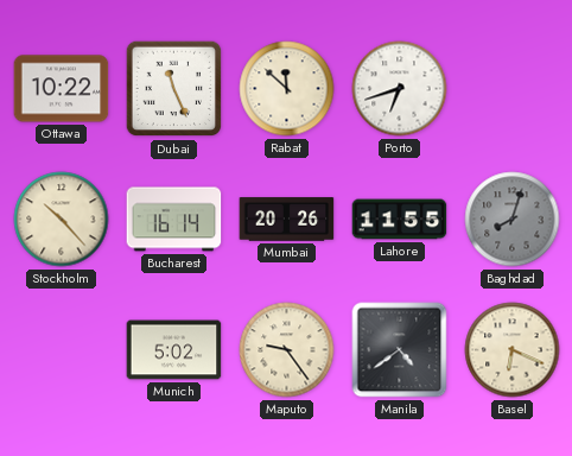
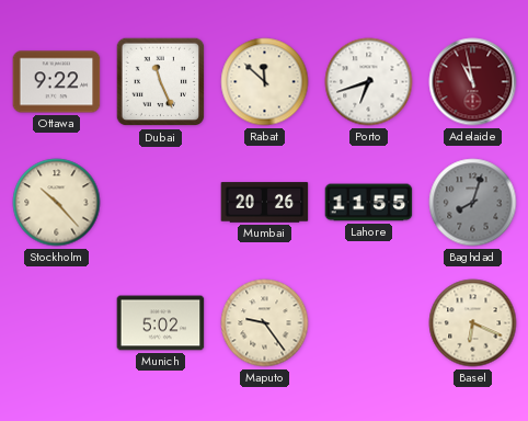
Ottawa: 10:22 -> 9:22
Adelaide: none -> 10:58
Bucharest: 16:14 -> none
Manila: 4:39 -> none
